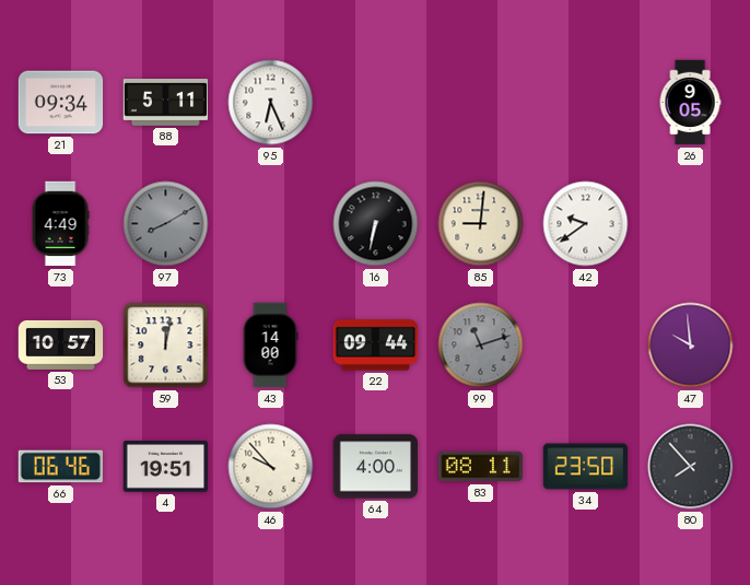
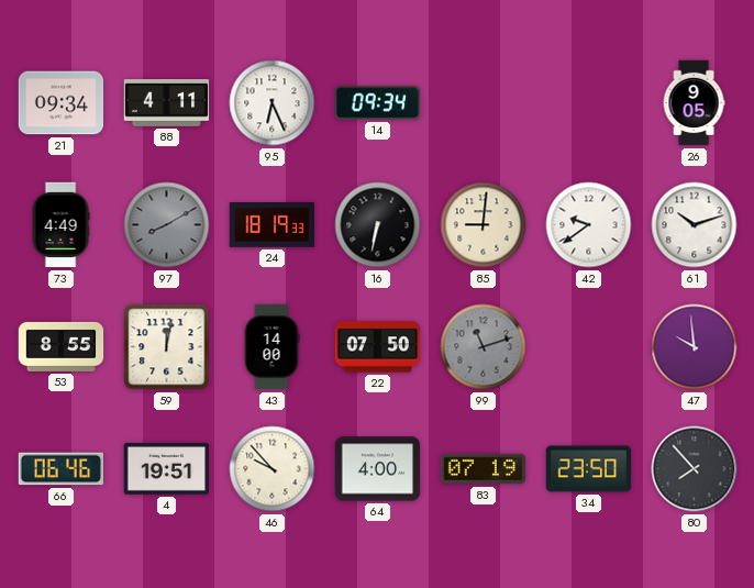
88: 5:11 -> 4:11
14: none -> 09:34
24: none -> 18:19
61: none -> 10:12
53: 10:57 -> 8:55
22: 09:44 -> 07:50
83: 08:11 -> 07:19
